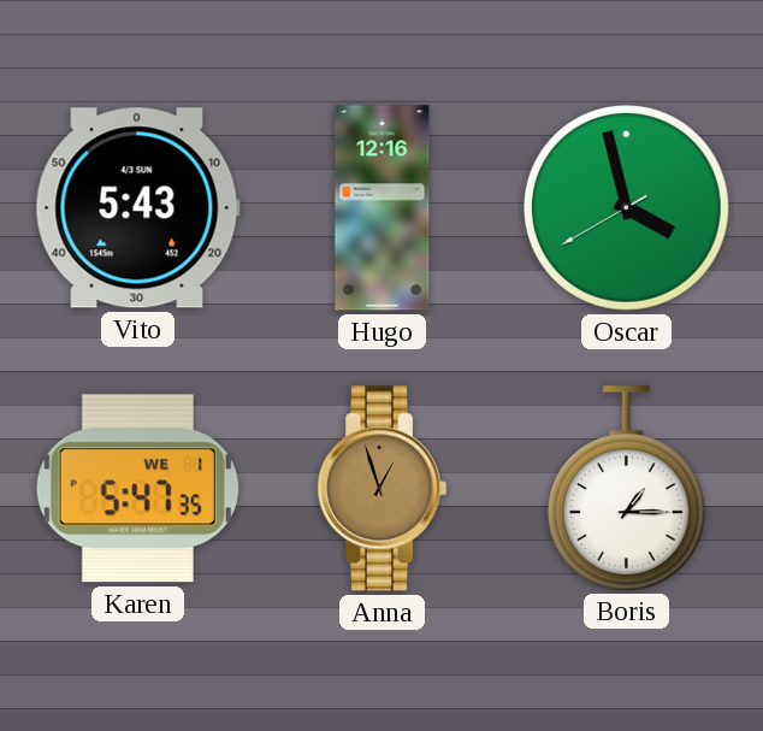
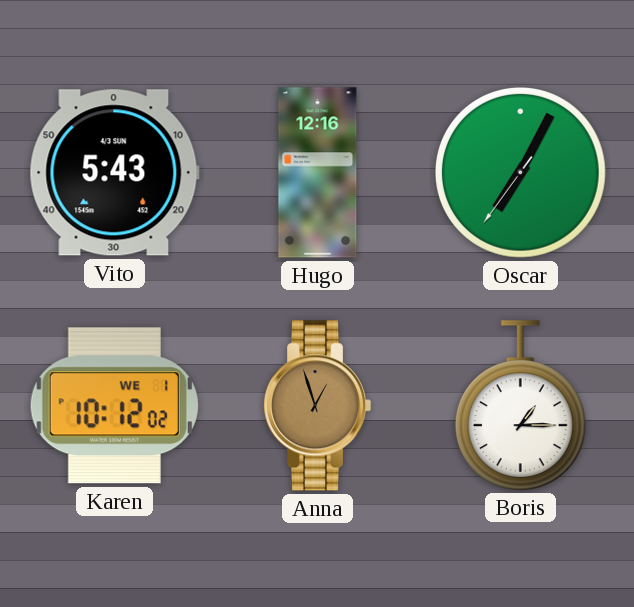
Oscar: 3:57 -> 7:04
Karen: 5:47 -> 10:12
